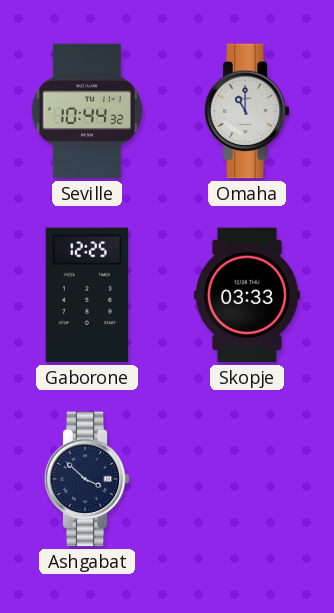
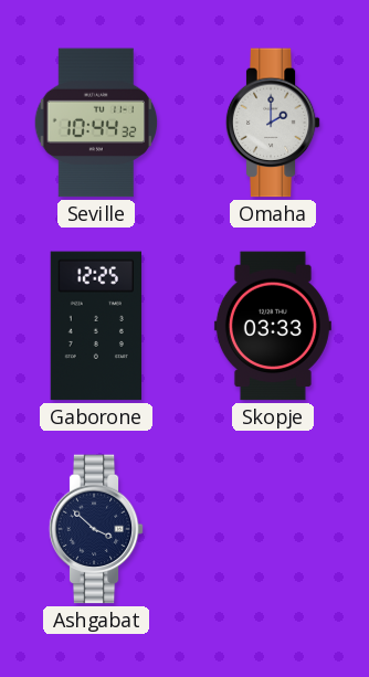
Omaha: 11:00 -> 2:00
